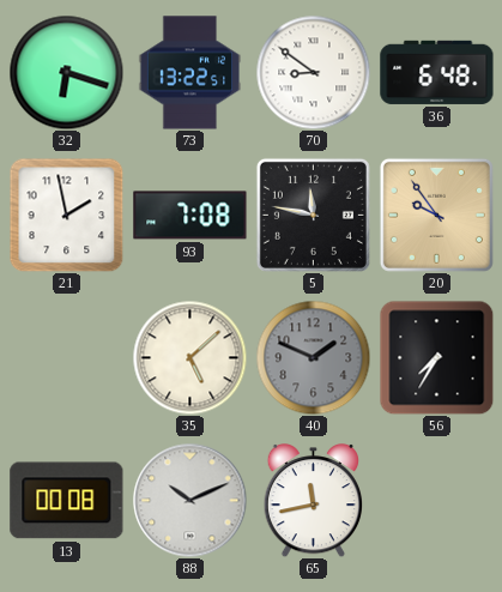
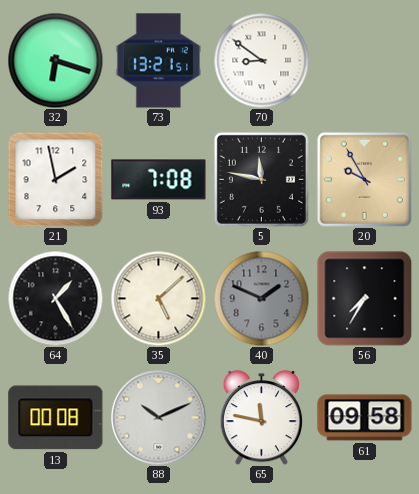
73: 13:22 -> 13:21
36: 6:48 -> none
20: 9:54 -> 9:55
64: none -> 1:25
65: 11:43 -> 11:47
61: none -> 09:58
